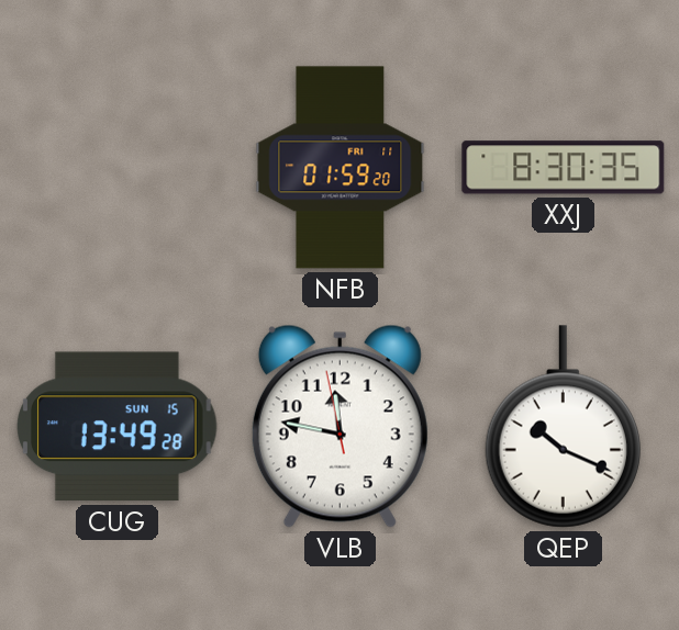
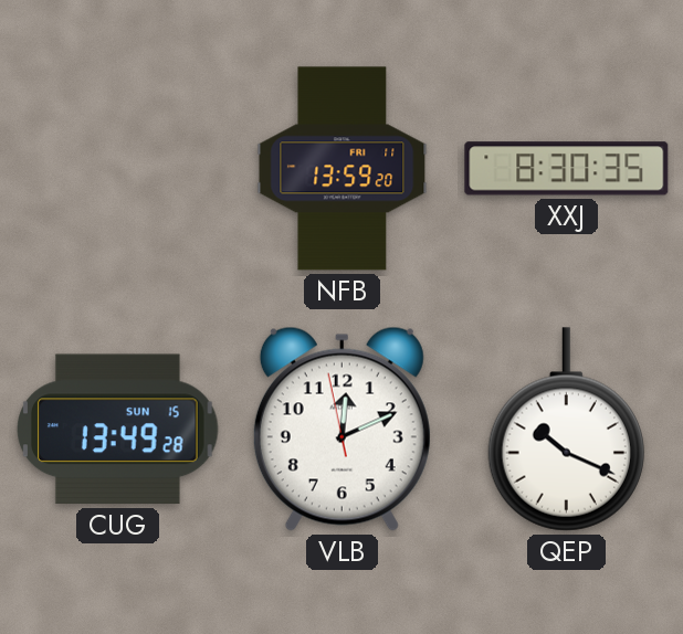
NFB: 01:59 -> 13:59
VLB: 11:46 -> 12:10
